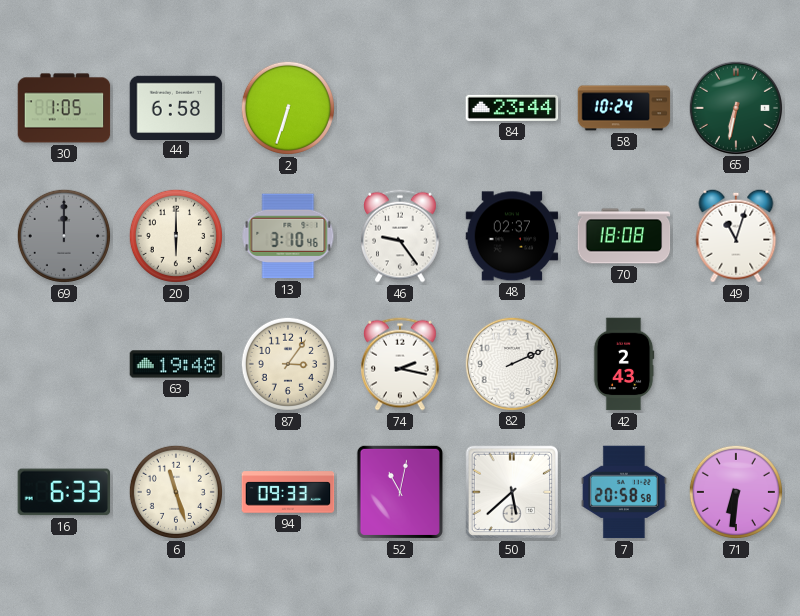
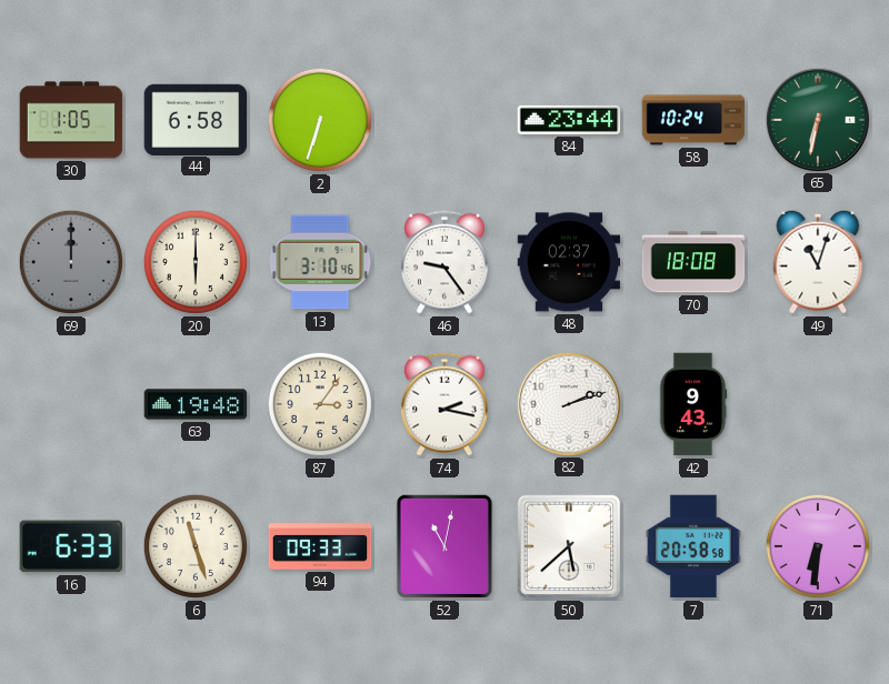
82: 2:11 -> 2:12
42: 2:43 -> 9:43
